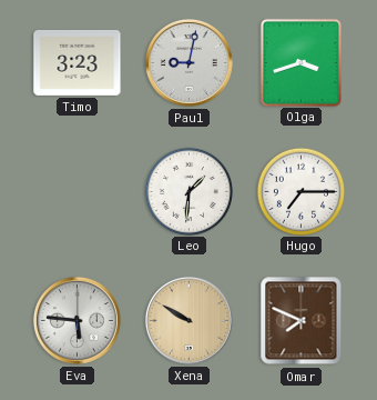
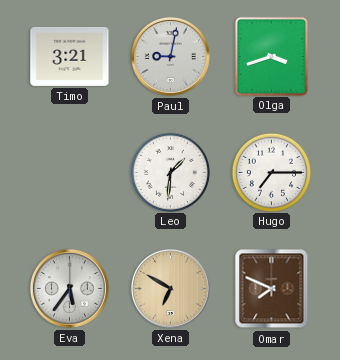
Timo: 3:23 -> 3:21
Eva: 5:46 -> 5:36
Xena: 9:50 -> 6:50
